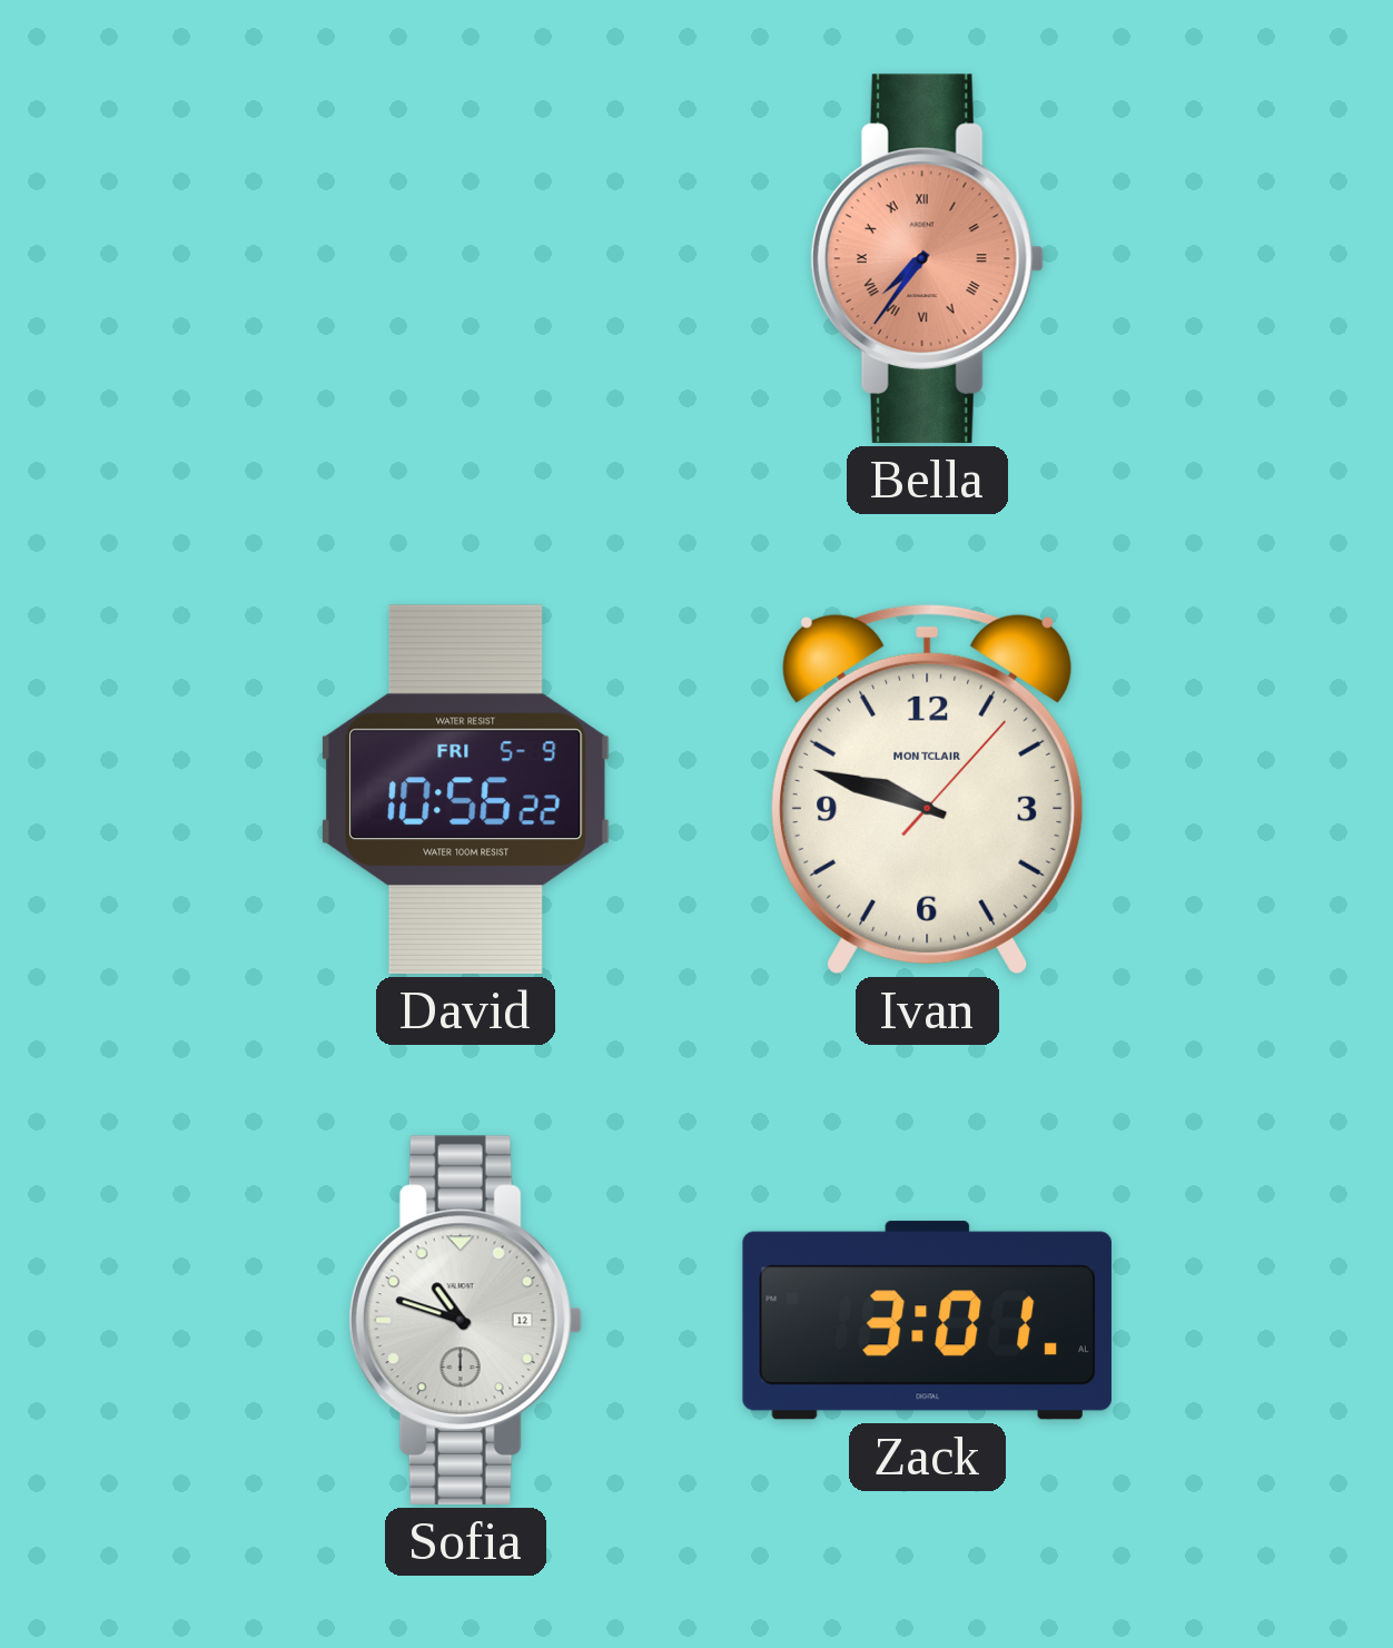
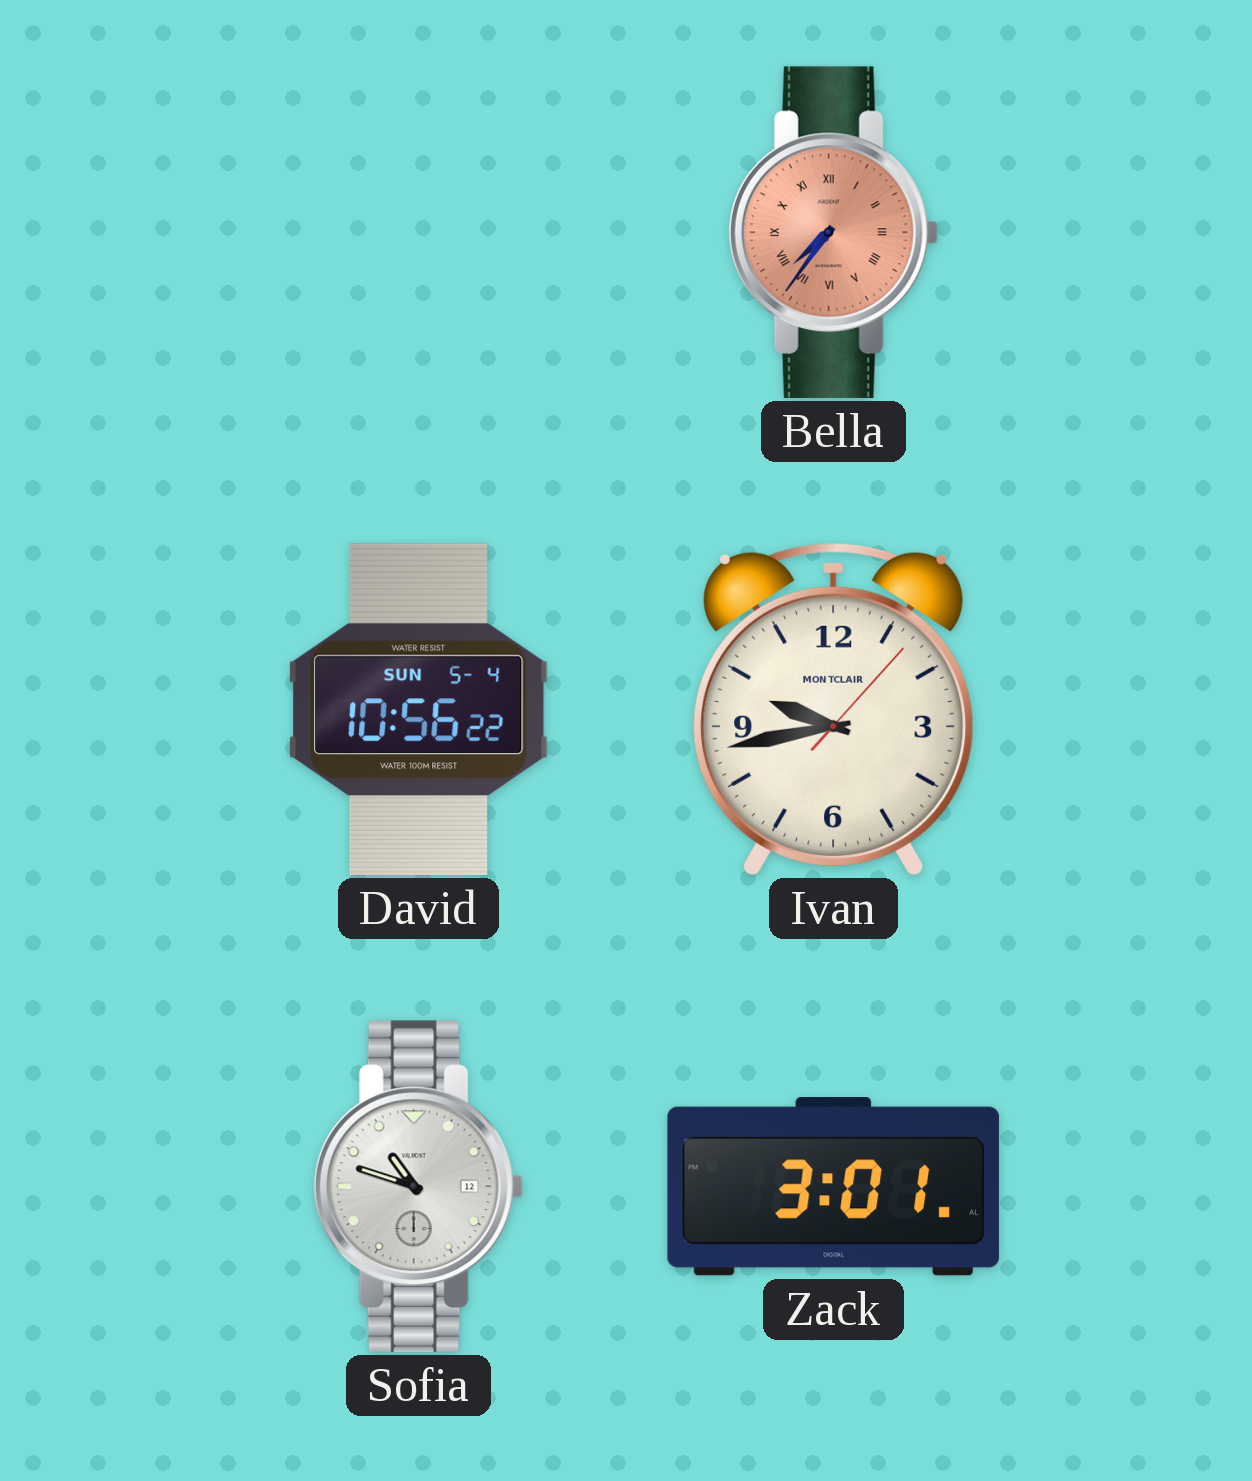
David date: FRI 5-9 -> SUN 5-4
Ivan: 9:48 -> 9:43
